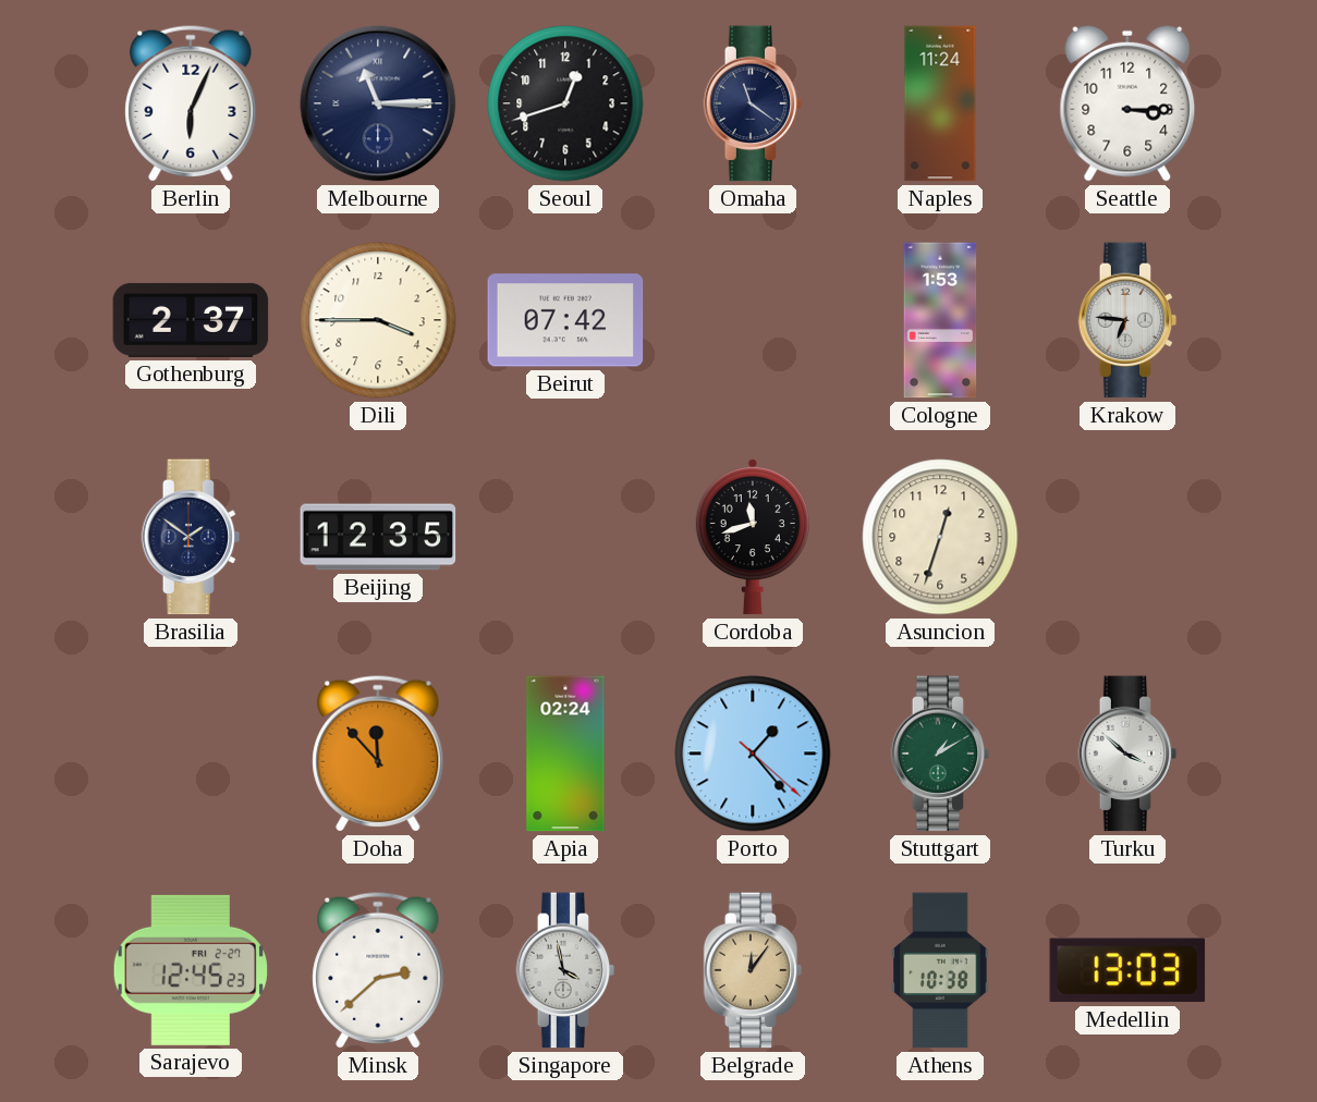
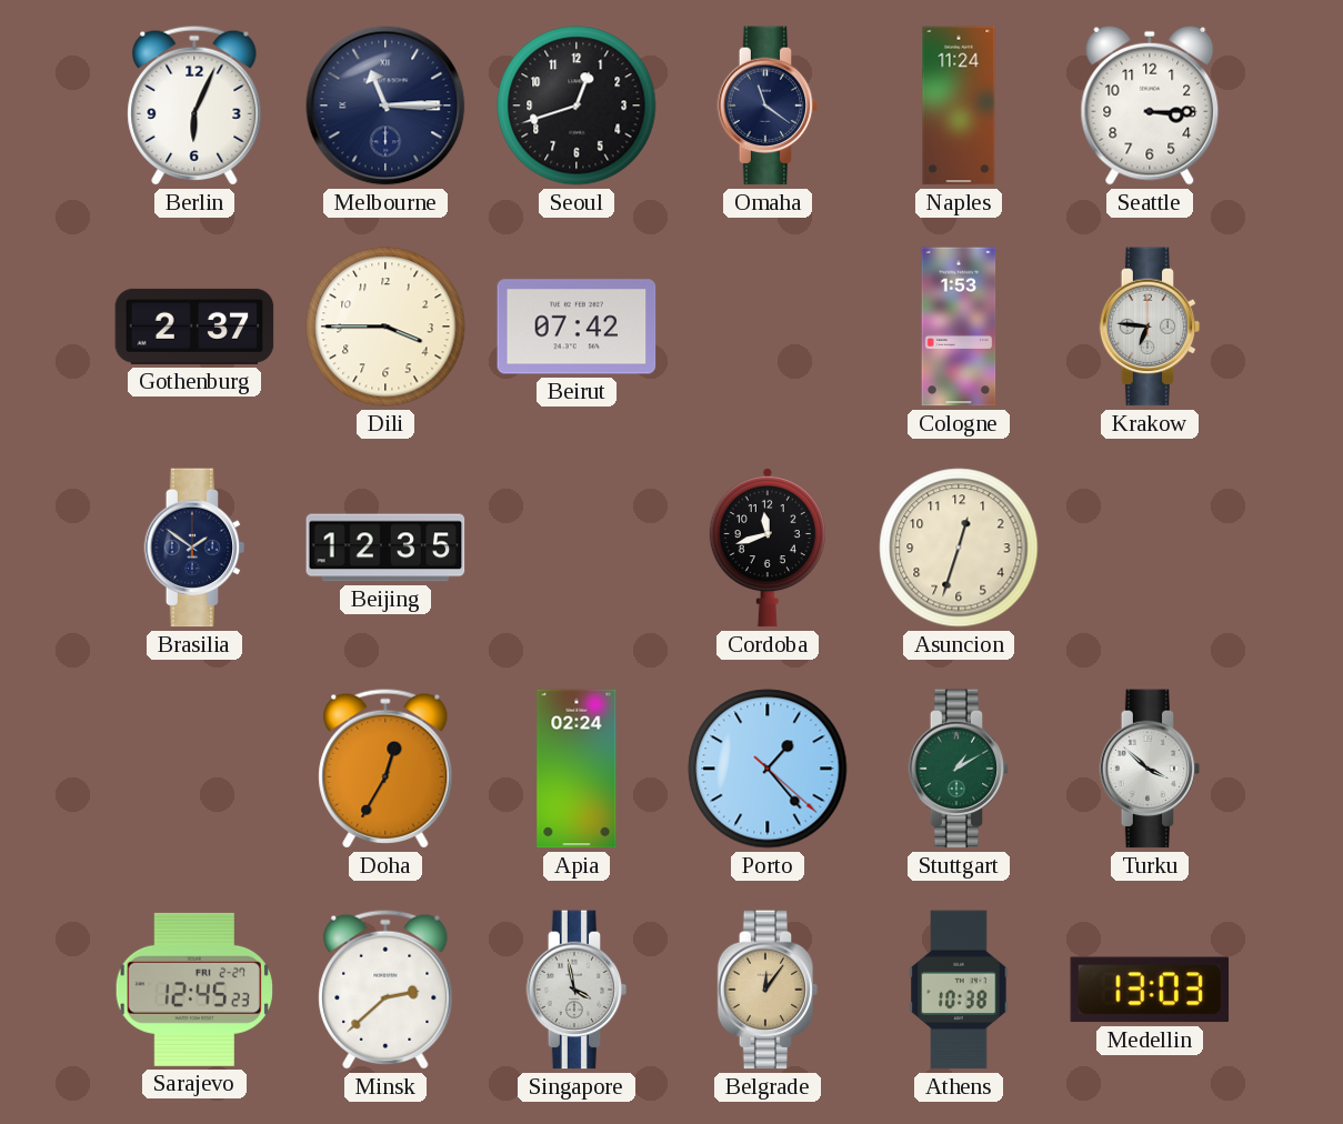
Doha: 11:53 -> 12:35
